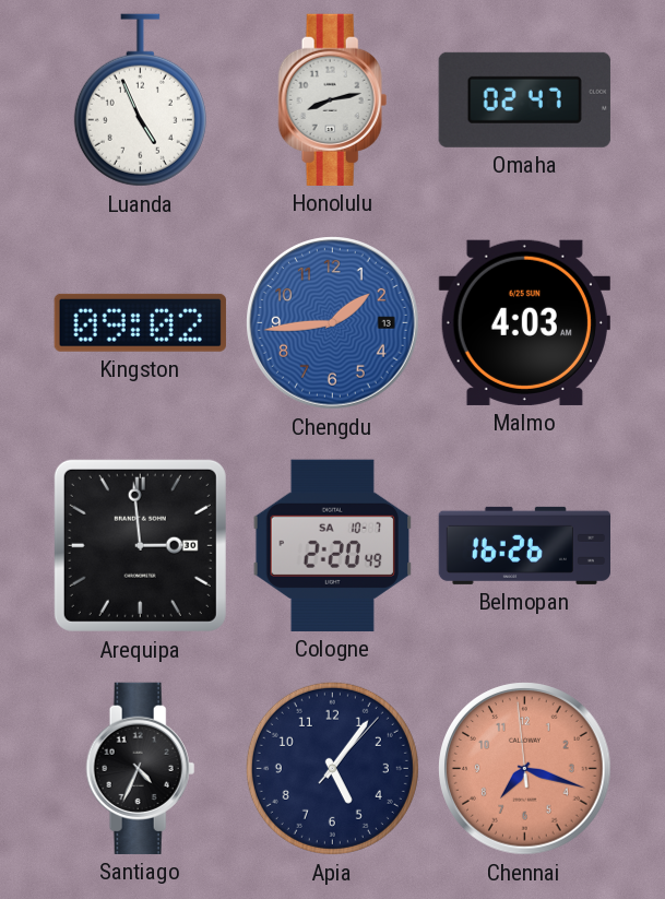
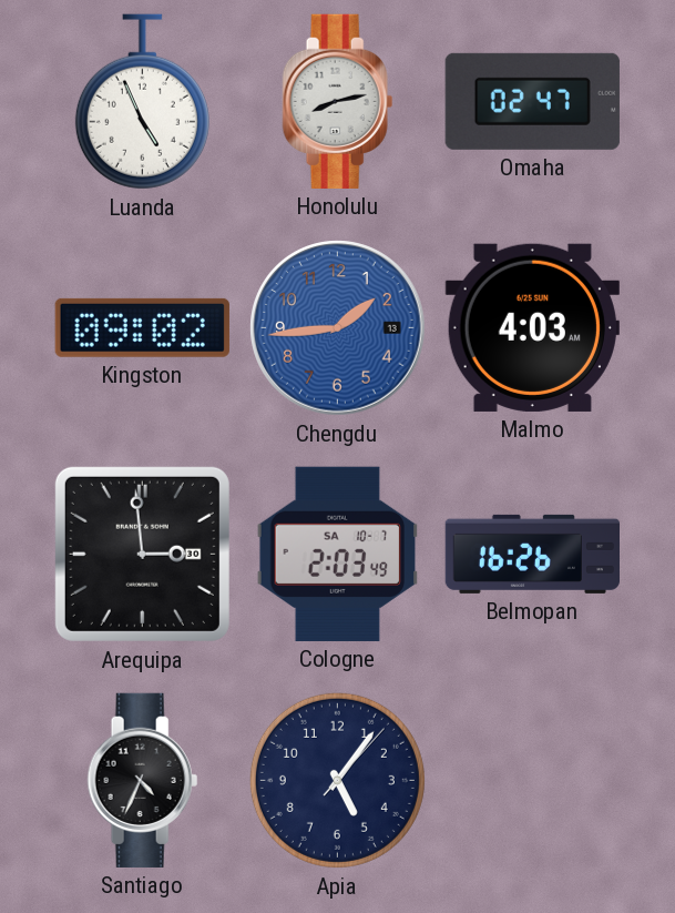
Cologne: 2:20 -> 2:03
Chennai: 7:17 -> none
